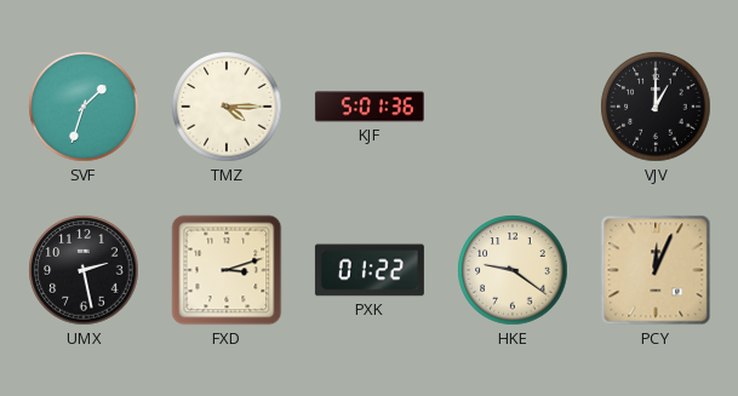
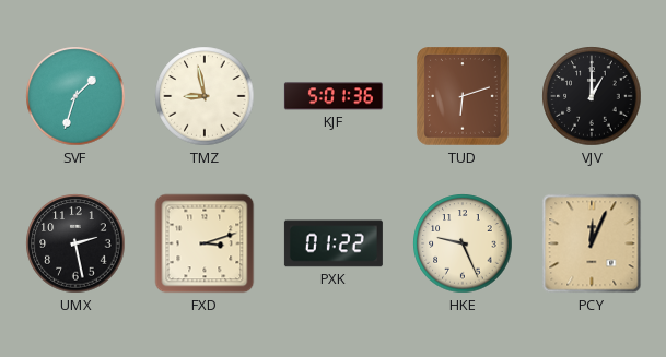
TMZ: 4:15 -> 8:58
TUD: none -> 6:12
HKE: 9:21 -> 9:26
